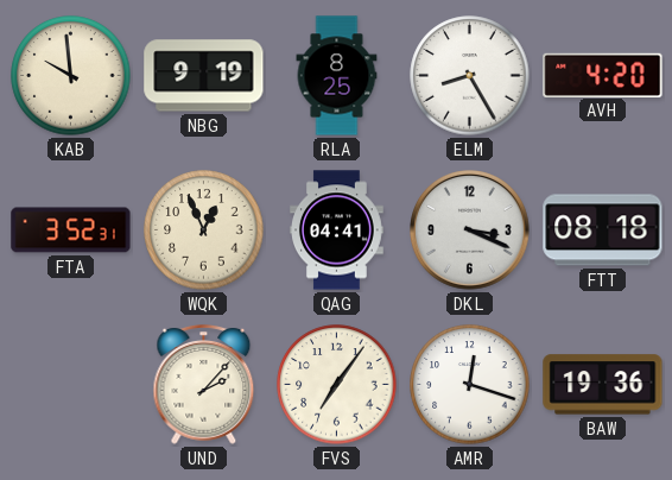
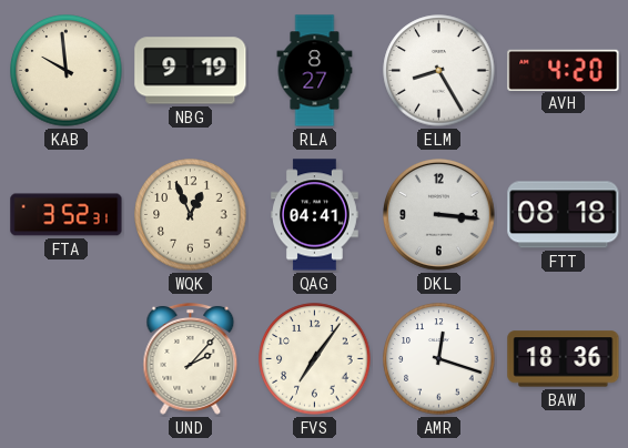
RLA: 8:25 -> 8:27
DKL: 3:19 -> 3:16
BAW: 19:36 -> 18:36
